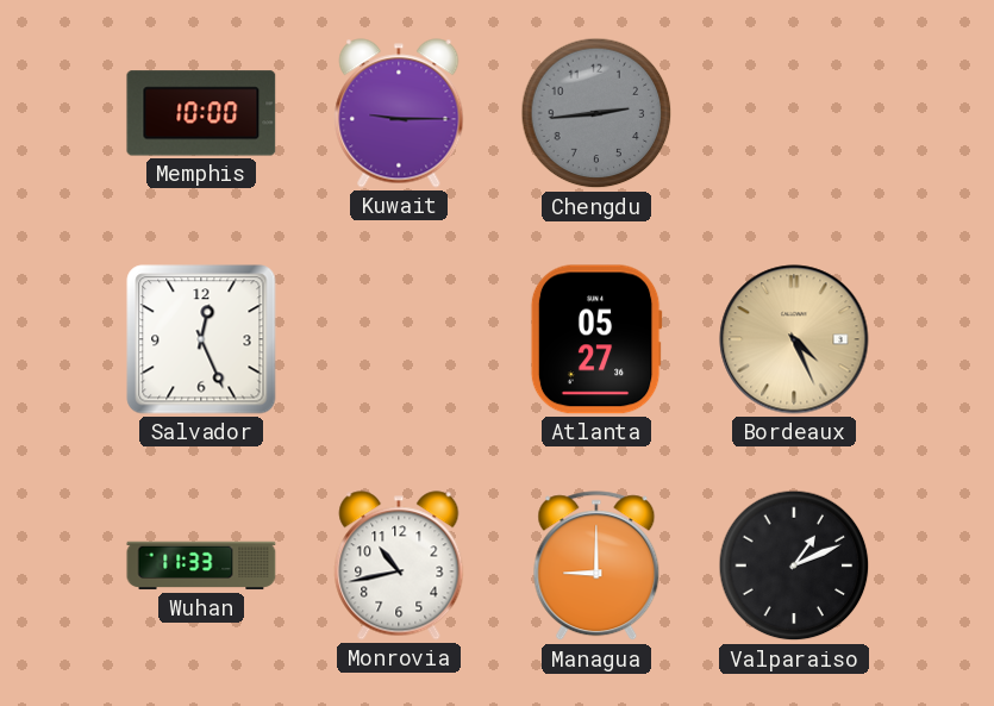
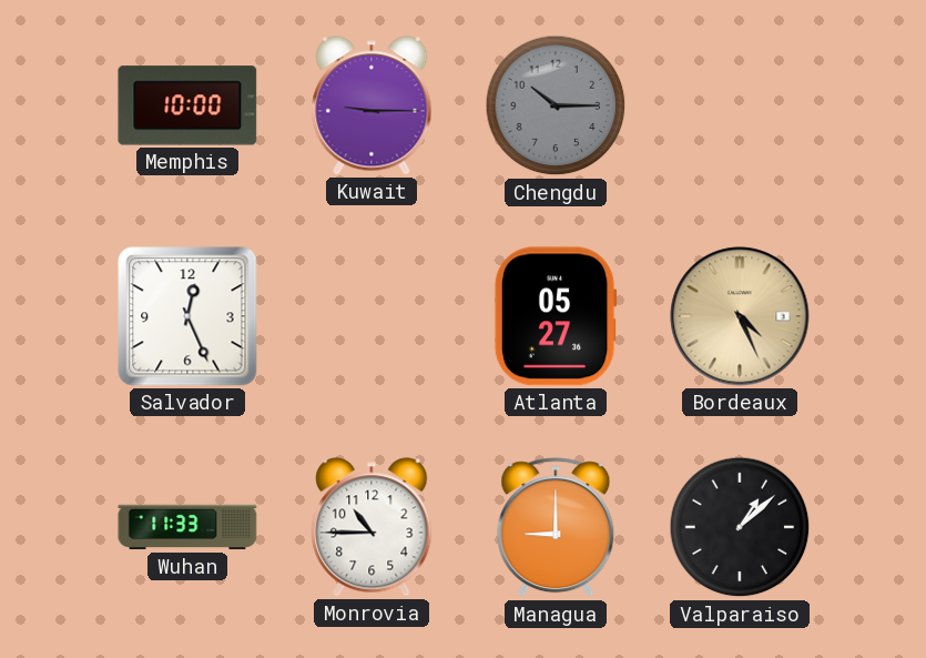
Chengdu: 2:44 -> 10:15
Monrovia: 10:43 -> 10:45
Valparaiso: 1:11 -> 1:08
